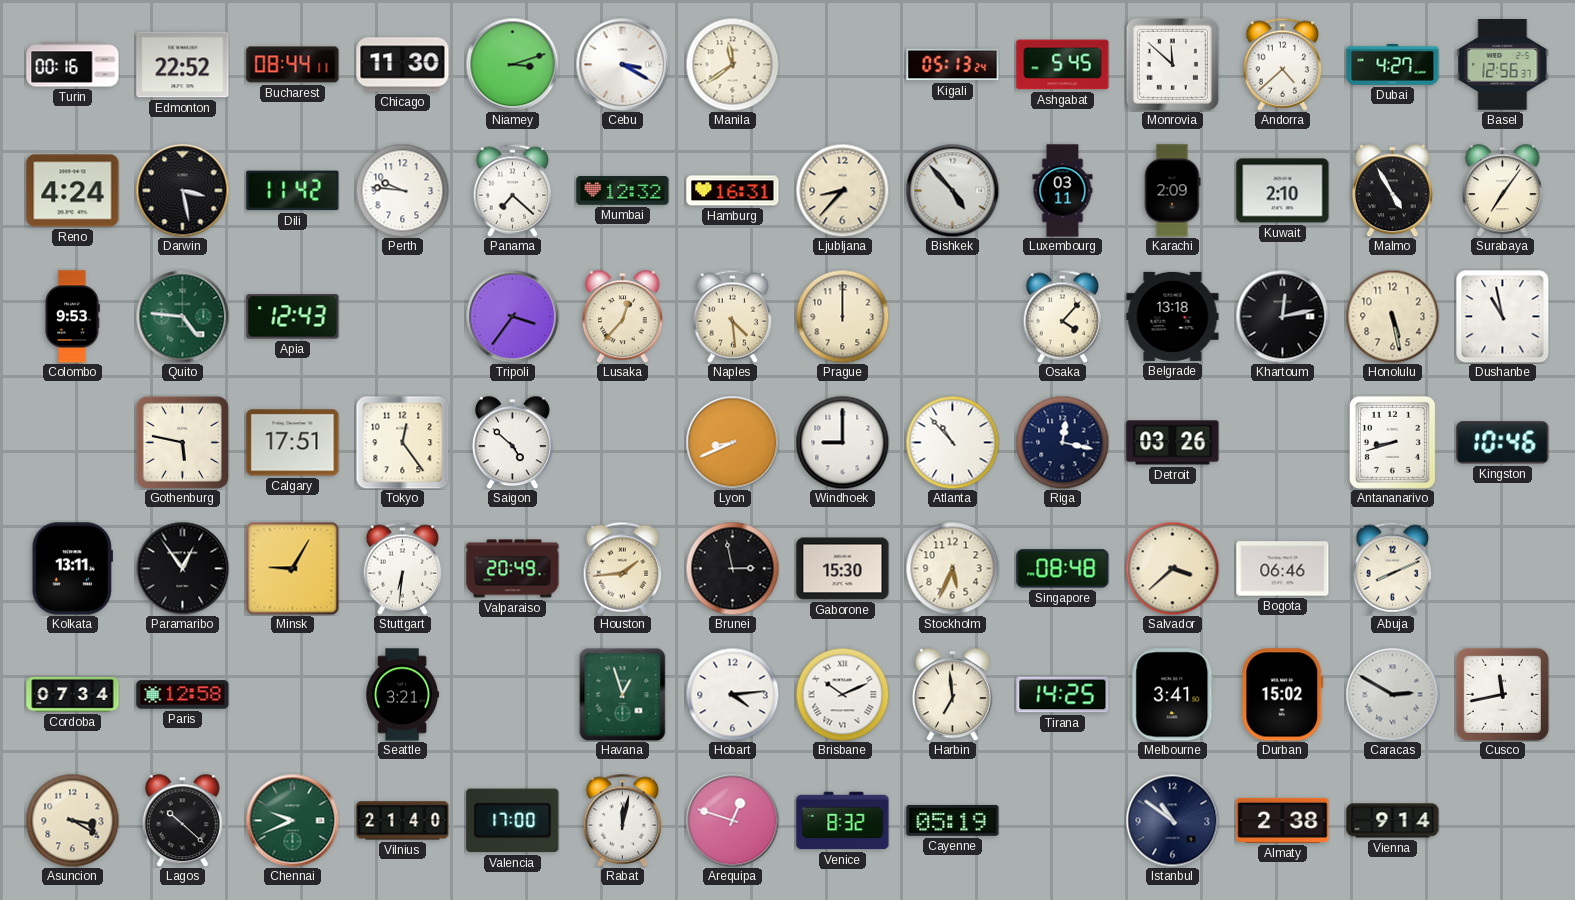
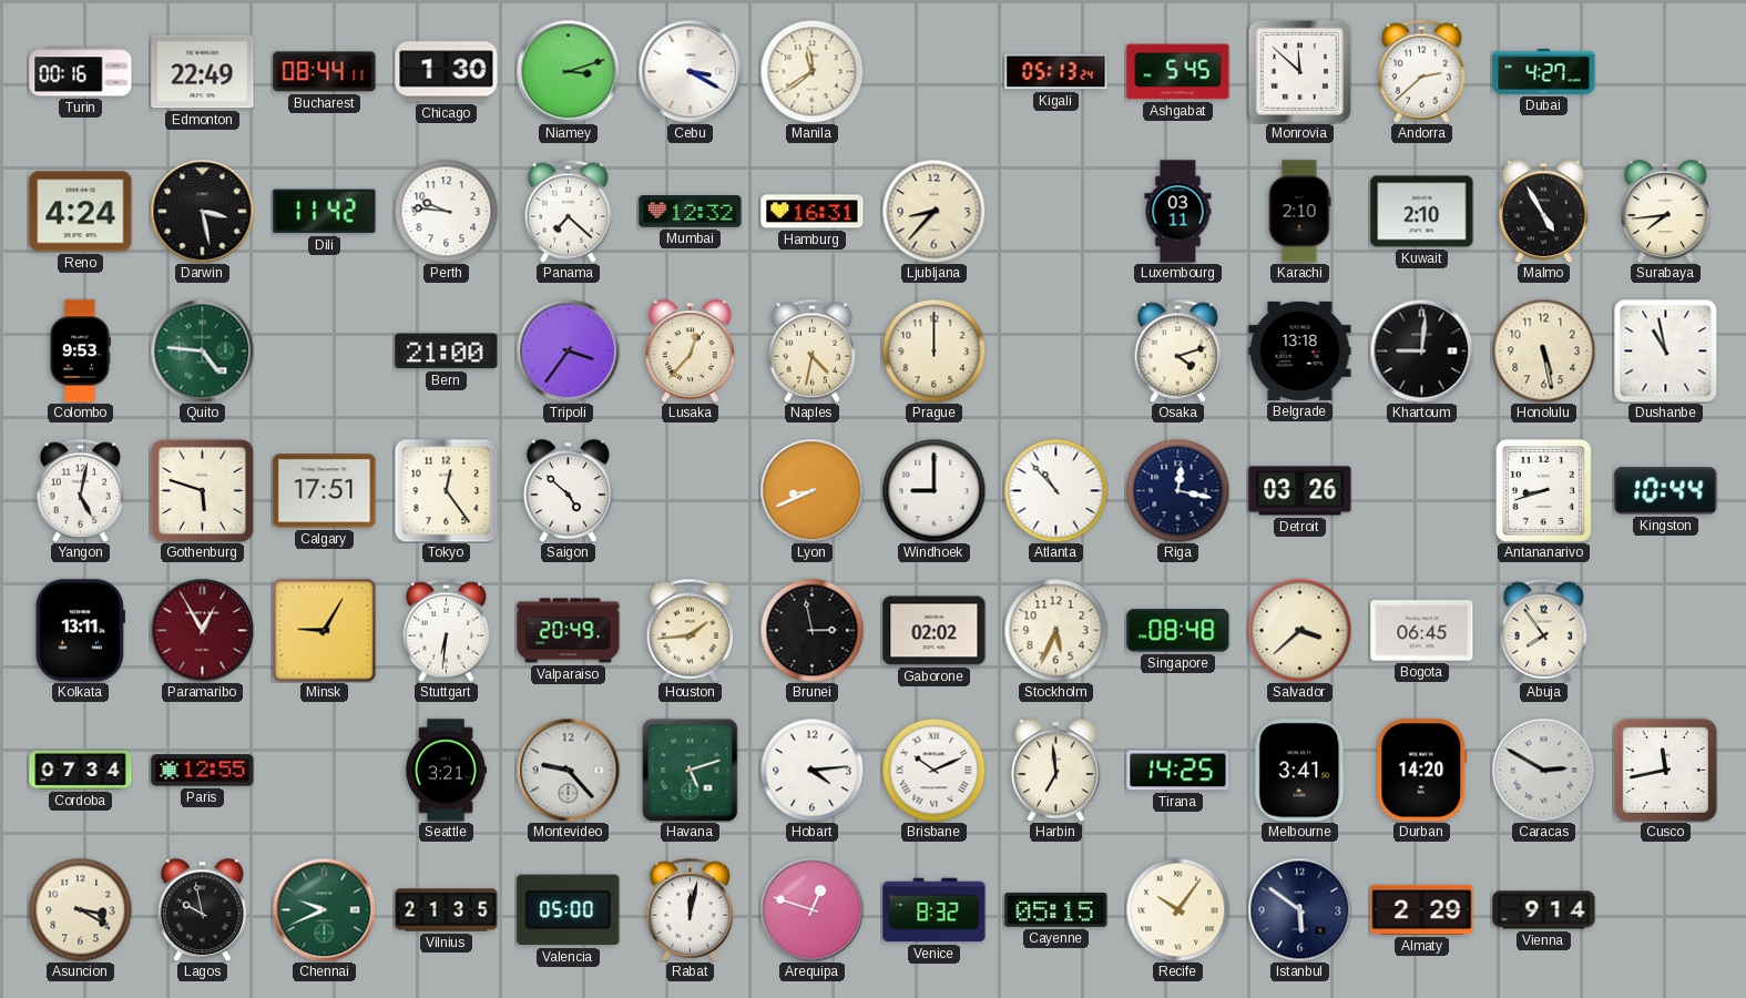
Edmonton: 22:52 -> 22:49
Chicago: 11:30 -> 1:30
Andorra: 4:38 -> 2:38
Basel: 12:56 -> none
Bishkek: 4:53 -> none
Karachi: 2:09 -> 2:10
Surabaya: 7:06 -> 7:44
Apia: 12:43 -> none
Bern: none -> 21:00
Naples: 4:29 -> 4:32
Osaka: 4:07 -> 4:12
Khartoum: 12:13 -> 9:01
Yangon: none -> 5:02
Gothenburg: 5:47 -> 5:48
Kingston: 10:46 -> 10:44
Paramaribo: 12:54 -> 12:55
Paramaribo dial: black -> burgundy
Gaborone: 15:30 -> 02:02
Bogota: 06:46 -> 06:45
Abuja: 8:11 -> 7:54
Paris: 12:58 -> 12:55
Montevideo: none -> 9:23
Havana: 12:57 -> 5:12
Durban: 15:02 -> 14:20
Lagos: 10:22 -> 9:58
Vilnius: 21:40 -> 21:35
Valencia: 17:00 -> 05:00
Cayenne: 05:19 -> 05:15
Recife: none -> 10:06
Istanbul: 10:51 -> 5:51
Almaty: 2:38 -> 2:29
